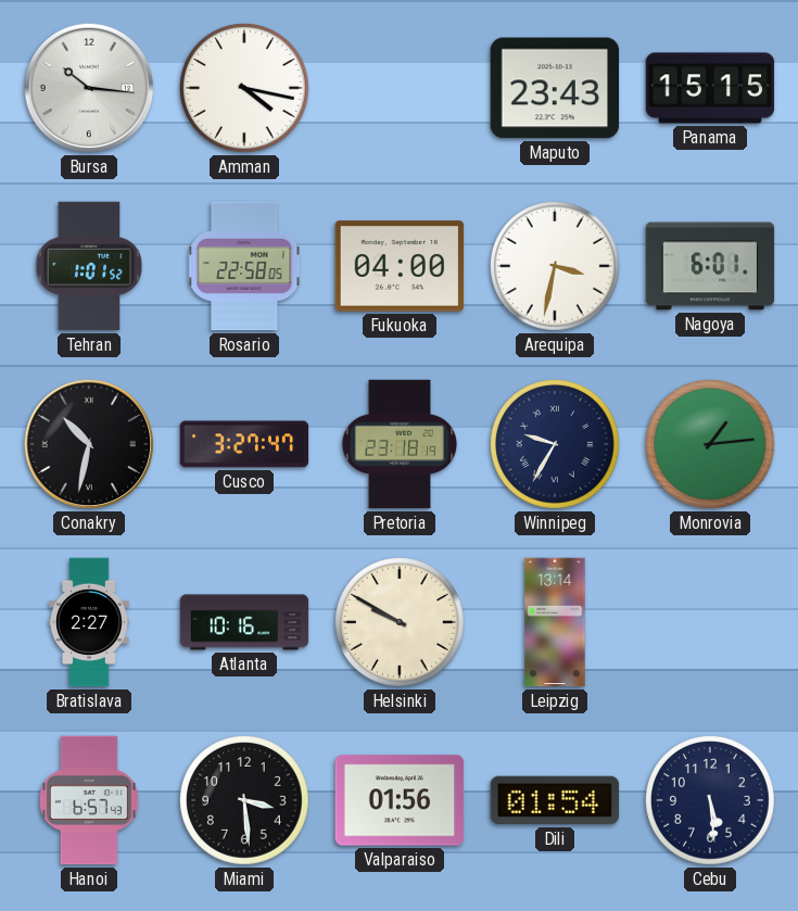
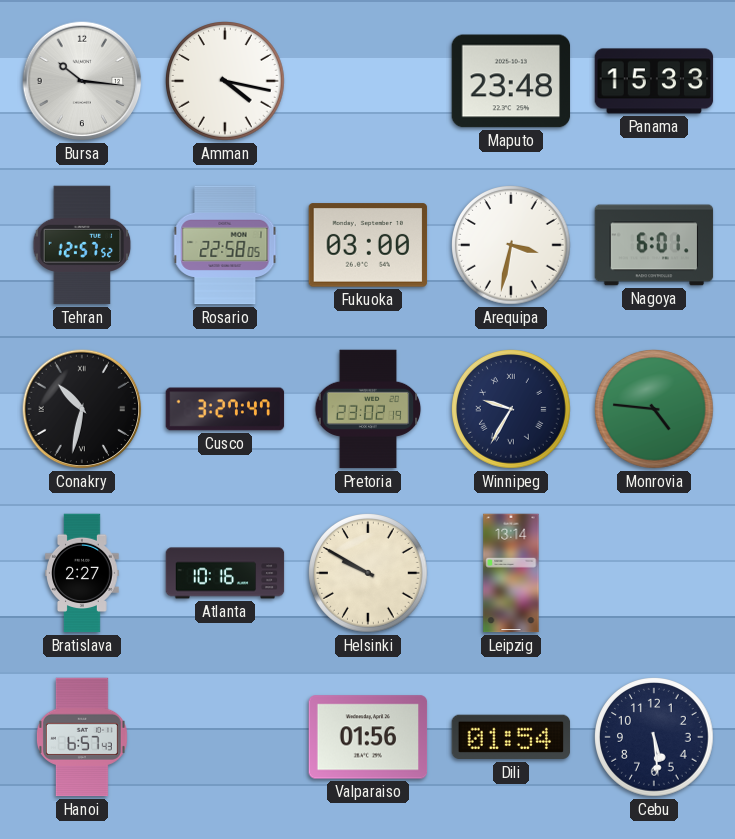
Maputo: 23:43 -> 23:48
Panama: 15:15 -> 15:33
Tehran: 1:01 -> 12:57
Fukuoka: 04:00 -> 03:00
Pretoria: 23:18 -> 23:02
Monrovia: 1:14 -> 4:46
Miami: 3:29 -> none
